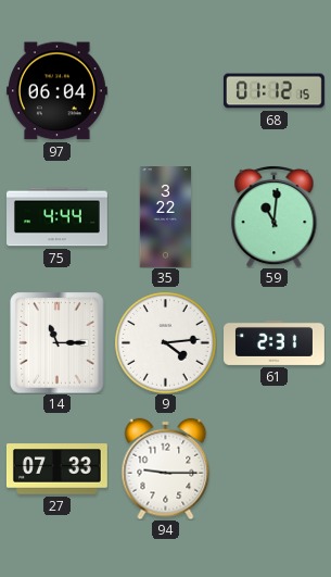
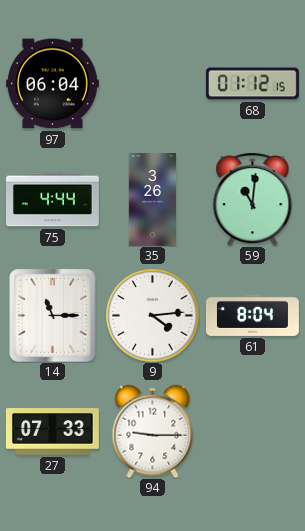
35: 3:22 -> 3:26
61: 2:31 -> 8:04
